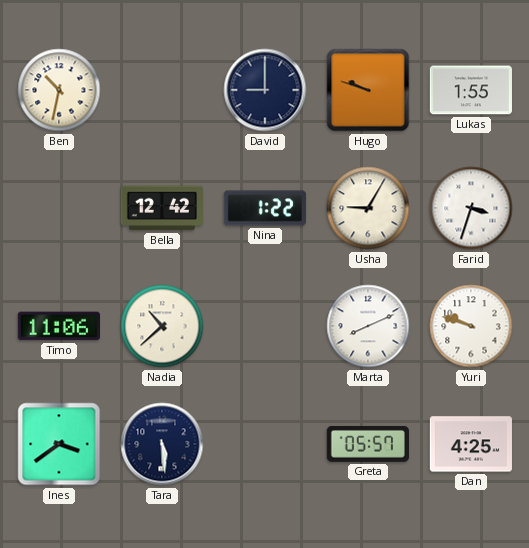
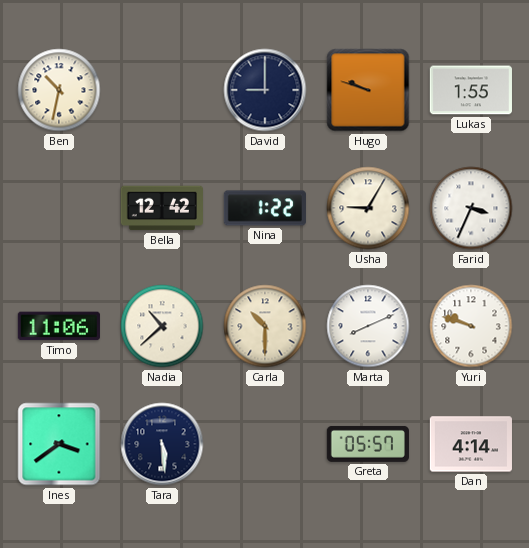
Farid: 3:33 -> 3:34
Carla: none -> 10:30
Dan: 4:25 -> 4:14
